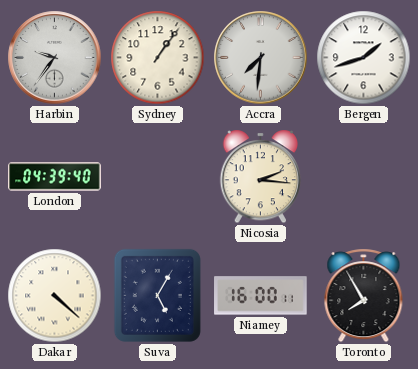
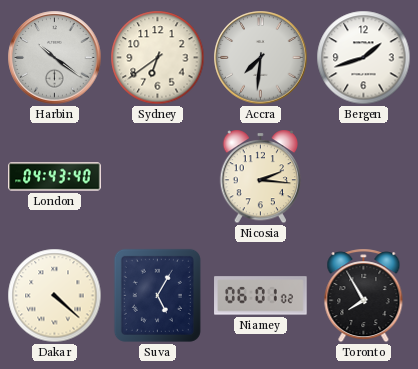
Harbin: 9:36 -> 10:21
Sydney: 1:06 -> 6:39
London: 04:39 -> 04:43
Niamey: 16:00 -> 06:01
